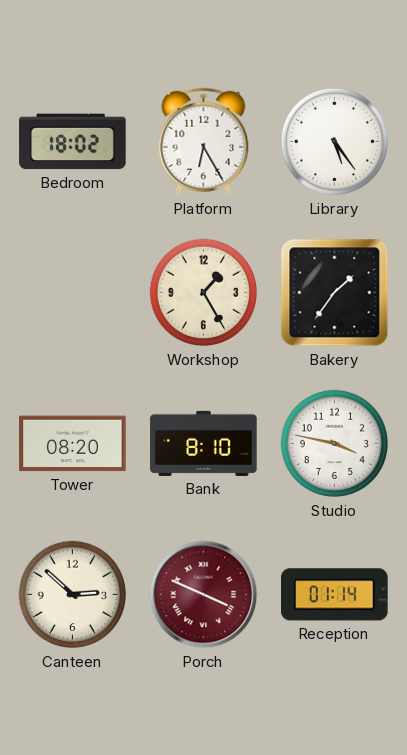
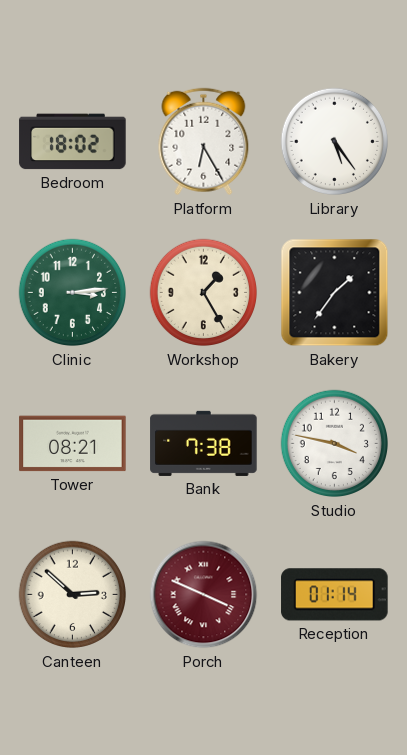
Clinic: none -> 3:14
Tower: 08:20 -> 08:21
Bank: 8:10 -> 7:38
